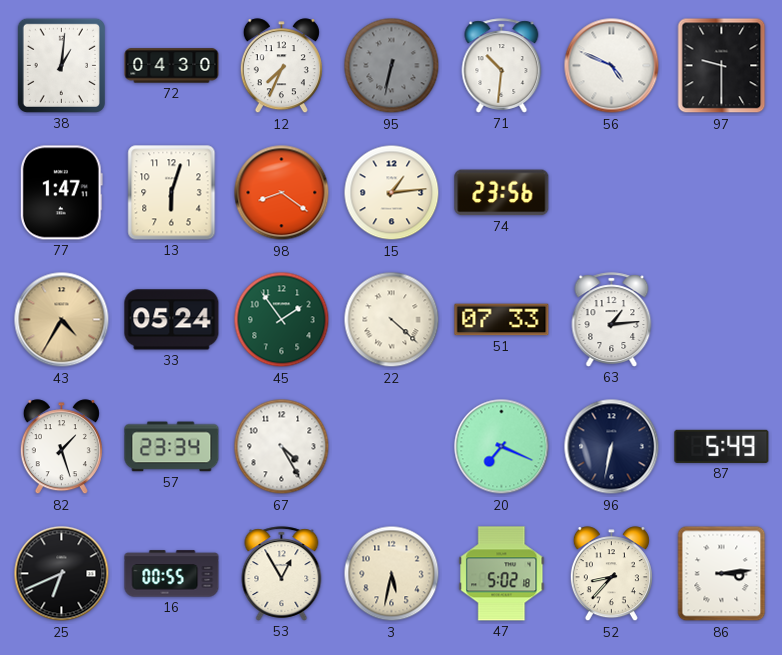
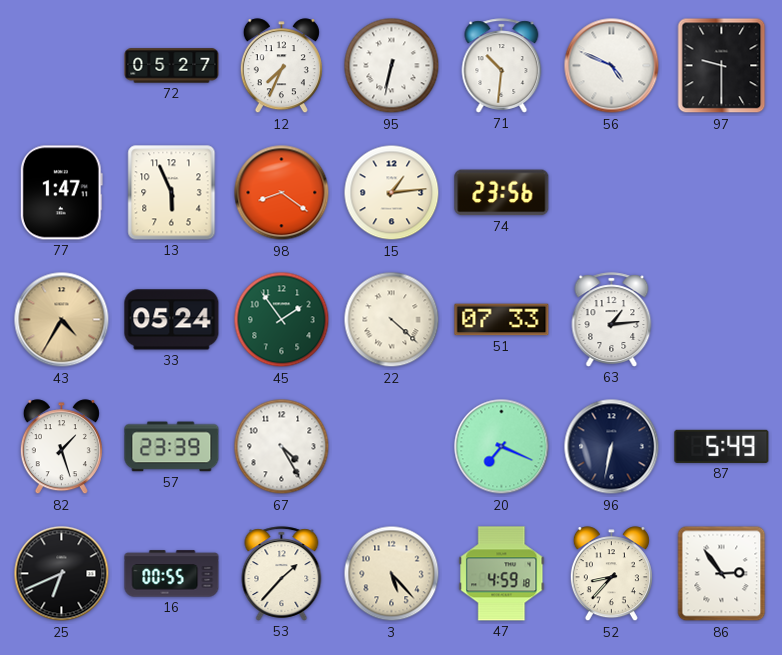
38: 1:01 -> none
72: 04:30 -> 05:27
95 dial: grey -> white
13: 6:03 -> 5:56
57: 23:34 -> 23:39
53: 12:55 -> 1:37
3: 5:32 -> 5:23
47: 5:02 -> 4:59
86: 3:14 -> 2:54
